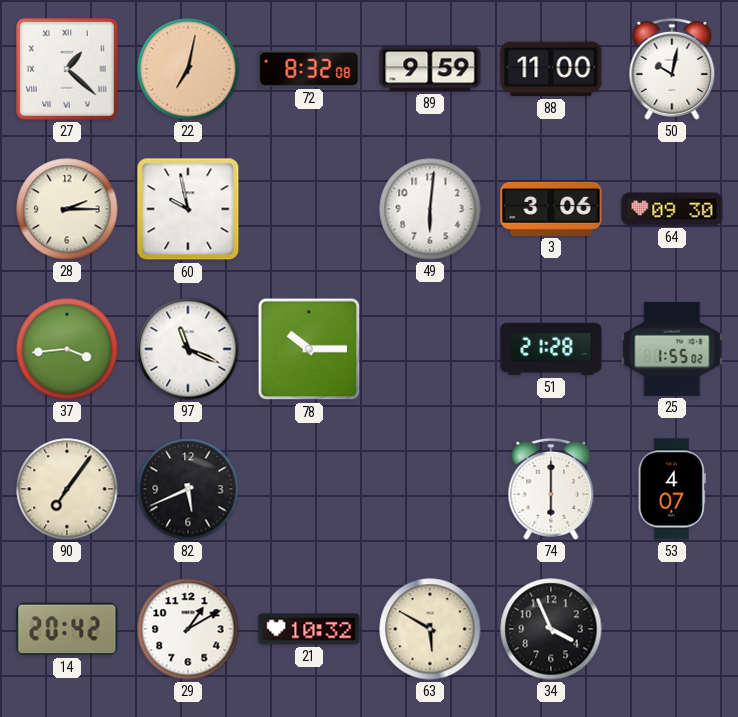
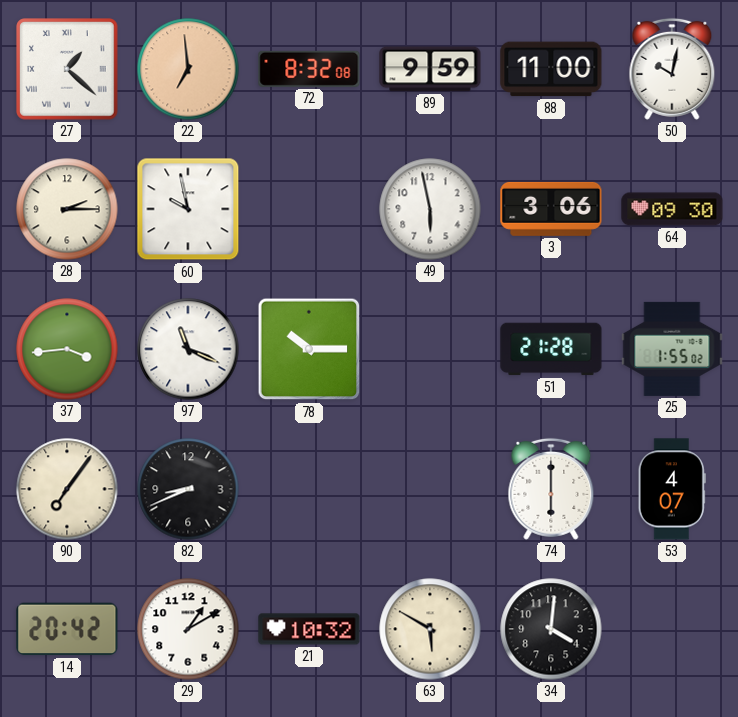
22: 7:02 -> 6:59
49: 6:01 -> 5:58
82: 5:41 -> 8:41
34: 3:56 -> 4:01
